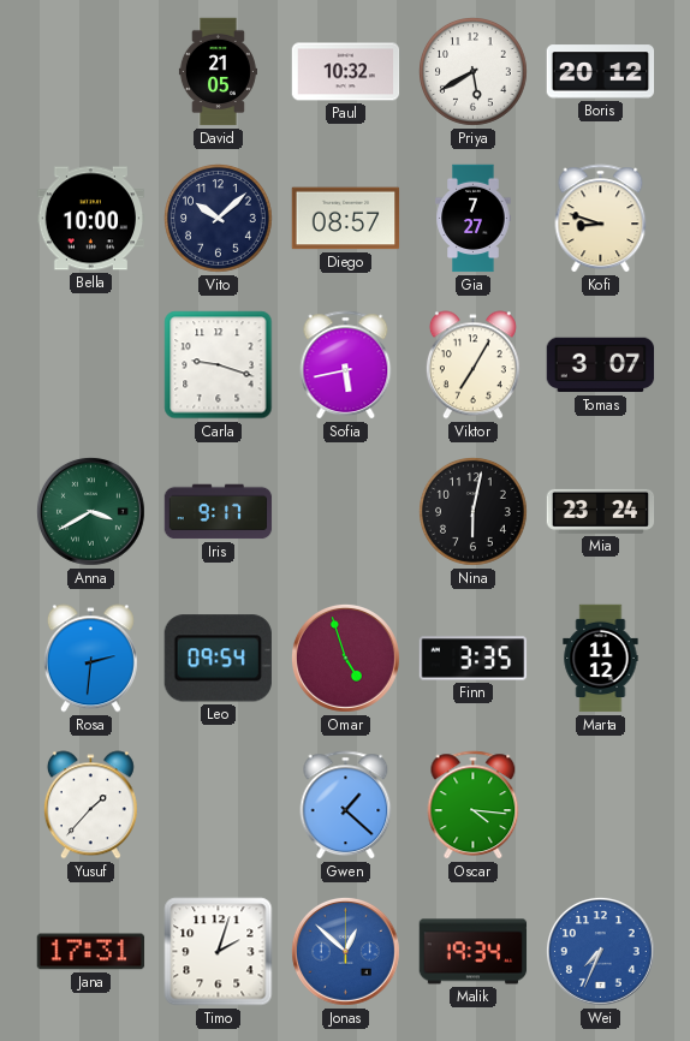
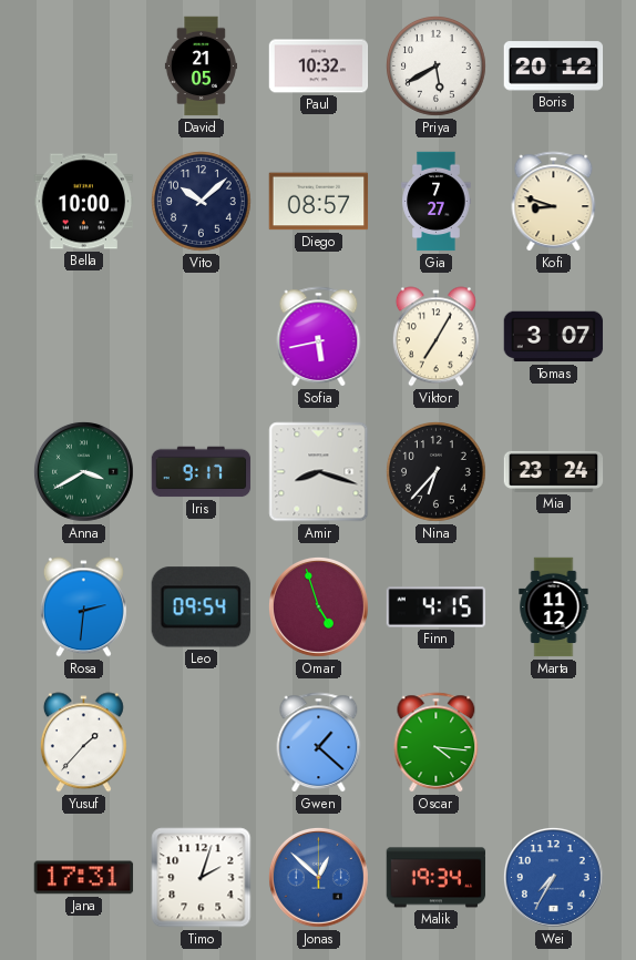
Carla: 9:18 -> none
Amir: none -> 8:18
Nina: 6:02 -> 6:37
Finn: 3:35 -> 4:15
Wei: 7:34 -> 7:35
